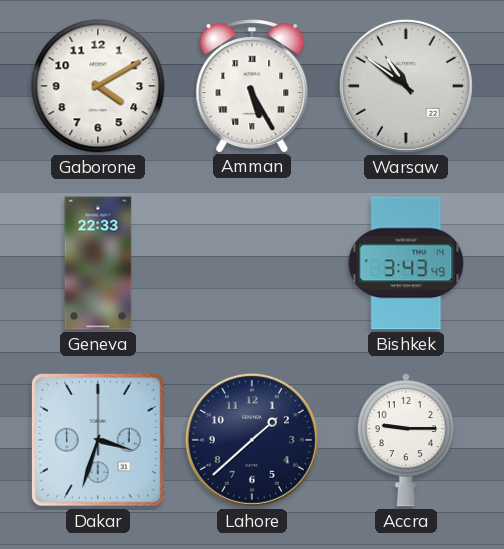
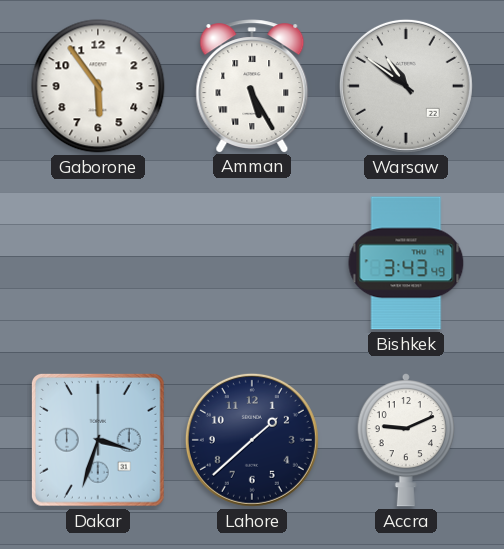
Gaborone: 4:10 -> 5:54
Geneva: 22:33 -> none
Accra: 9:15 -> 9:11
